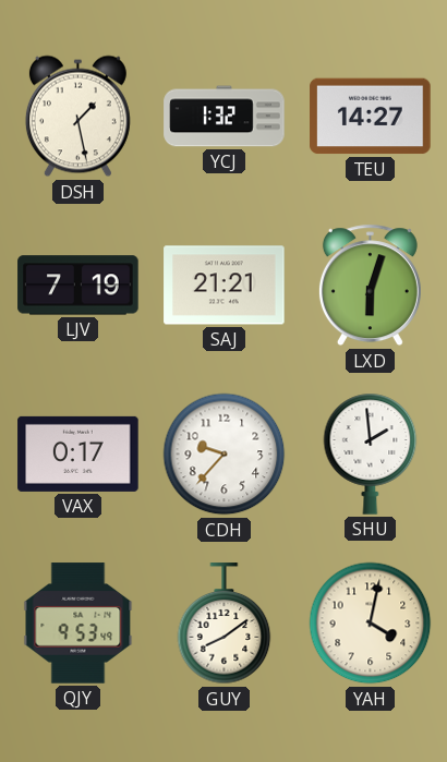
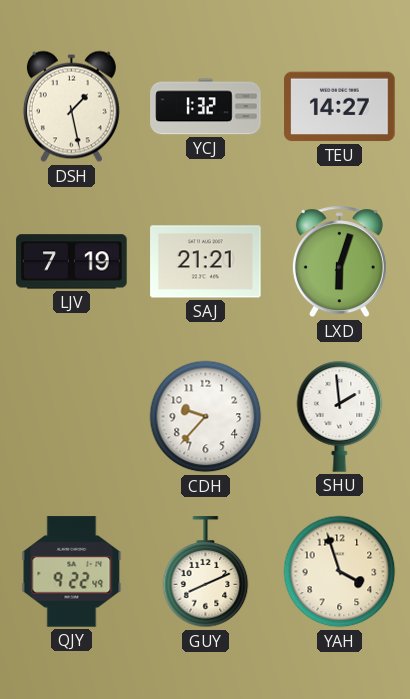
VAX: 0:17 -> none
QJY: 9:53 -> 9:22
GUY: 8:09 -> 8:11
YAH: 4:02 -> 3:57
